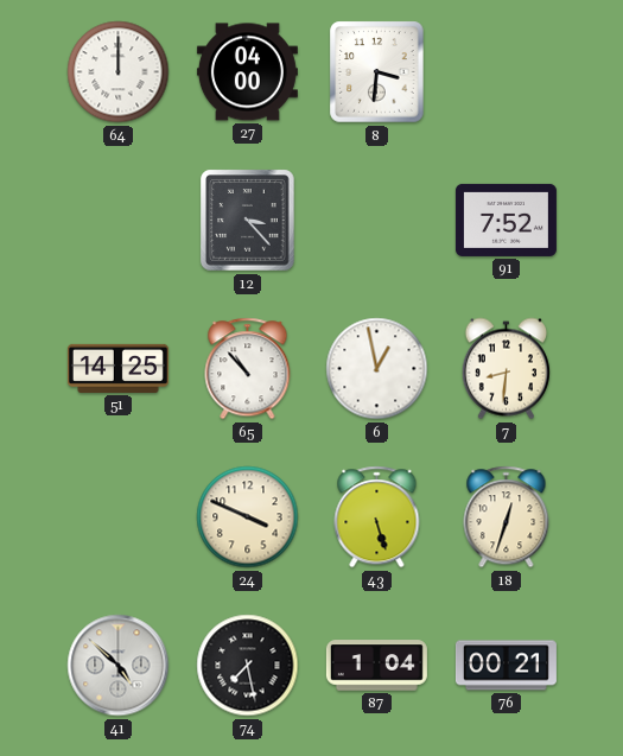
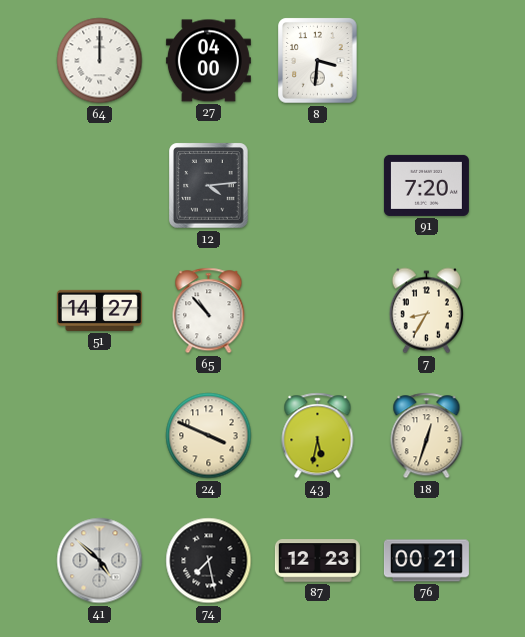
12: 3:23 -> 4:14
91: 7:52 -> 7:20
51: 14:25 -> 14:27
6: 12:58 -> none
7: 8:31 -> 8:35
43: 5:27 -> 5:32
87: 1:04 -> 12:23
